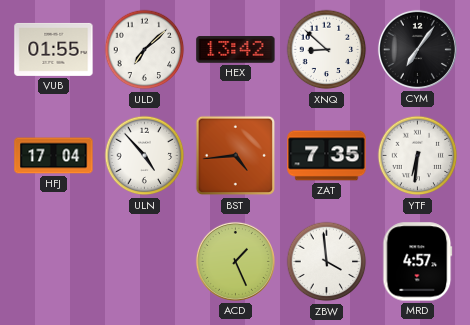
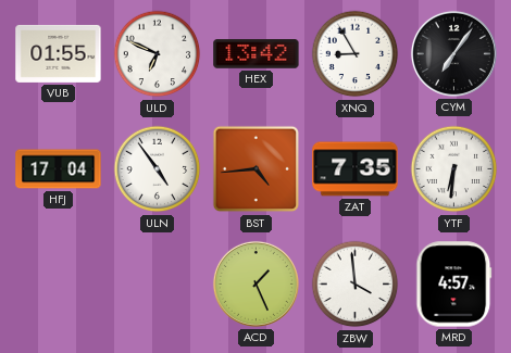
ULD: 7:08 -> 6:49
XNQ: 8:52 -> 8:55
ULN: 4:53 -> 4:54
